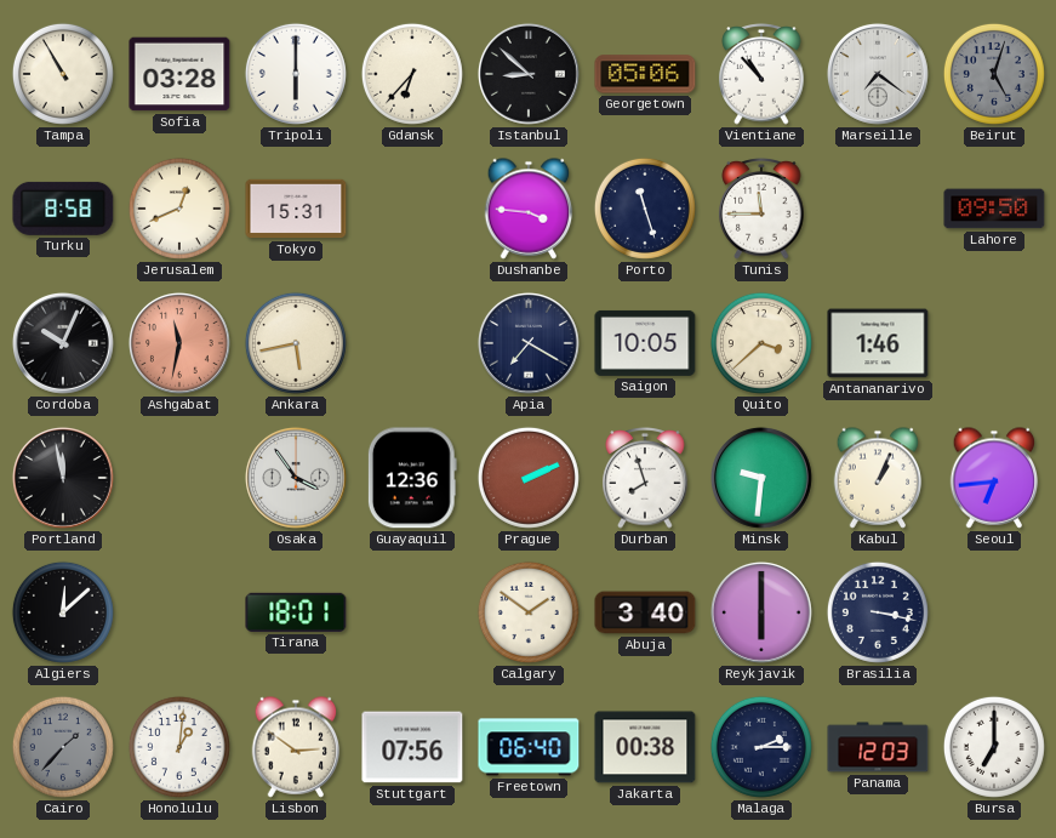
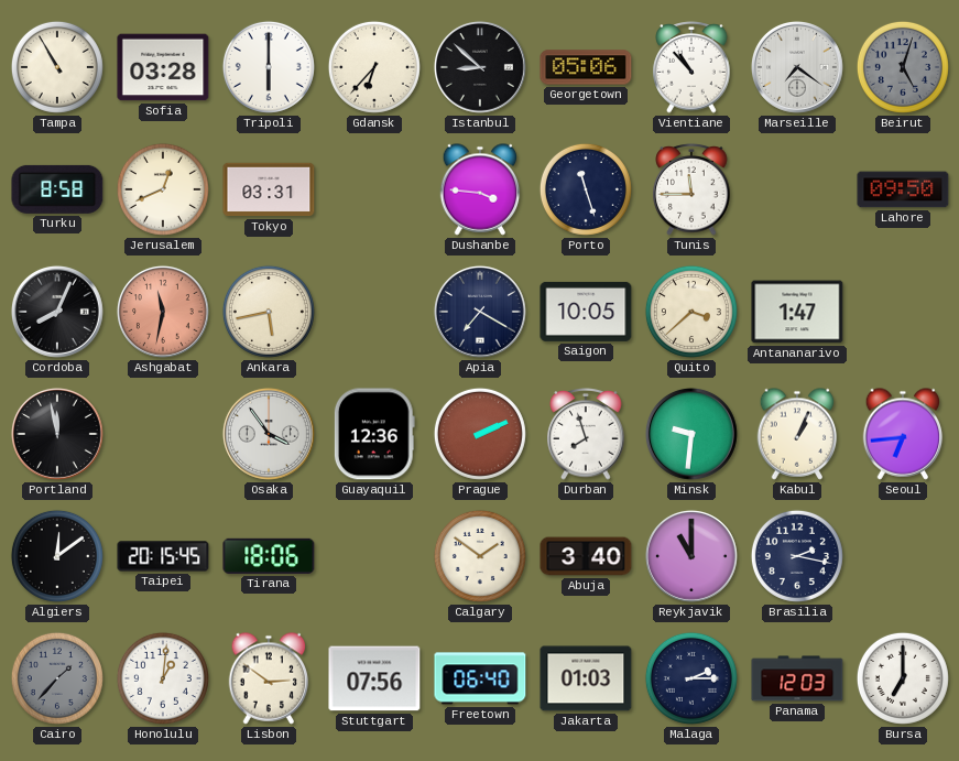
Tokyo: 15:31 -> 03:31
Cordoba: 10:04 -> 8:04
Antananarivo: 1:46 -> 1:47
Algiers: 12:08 -> 12:09
Taipei: none -> 20:15
Tirana: 18:01 -> 18:06
Reykjavik: 6:00 -> 11:00
Brasilia: 3:17 -> 2:17
Jakarta: 00:38 -> 01:03
